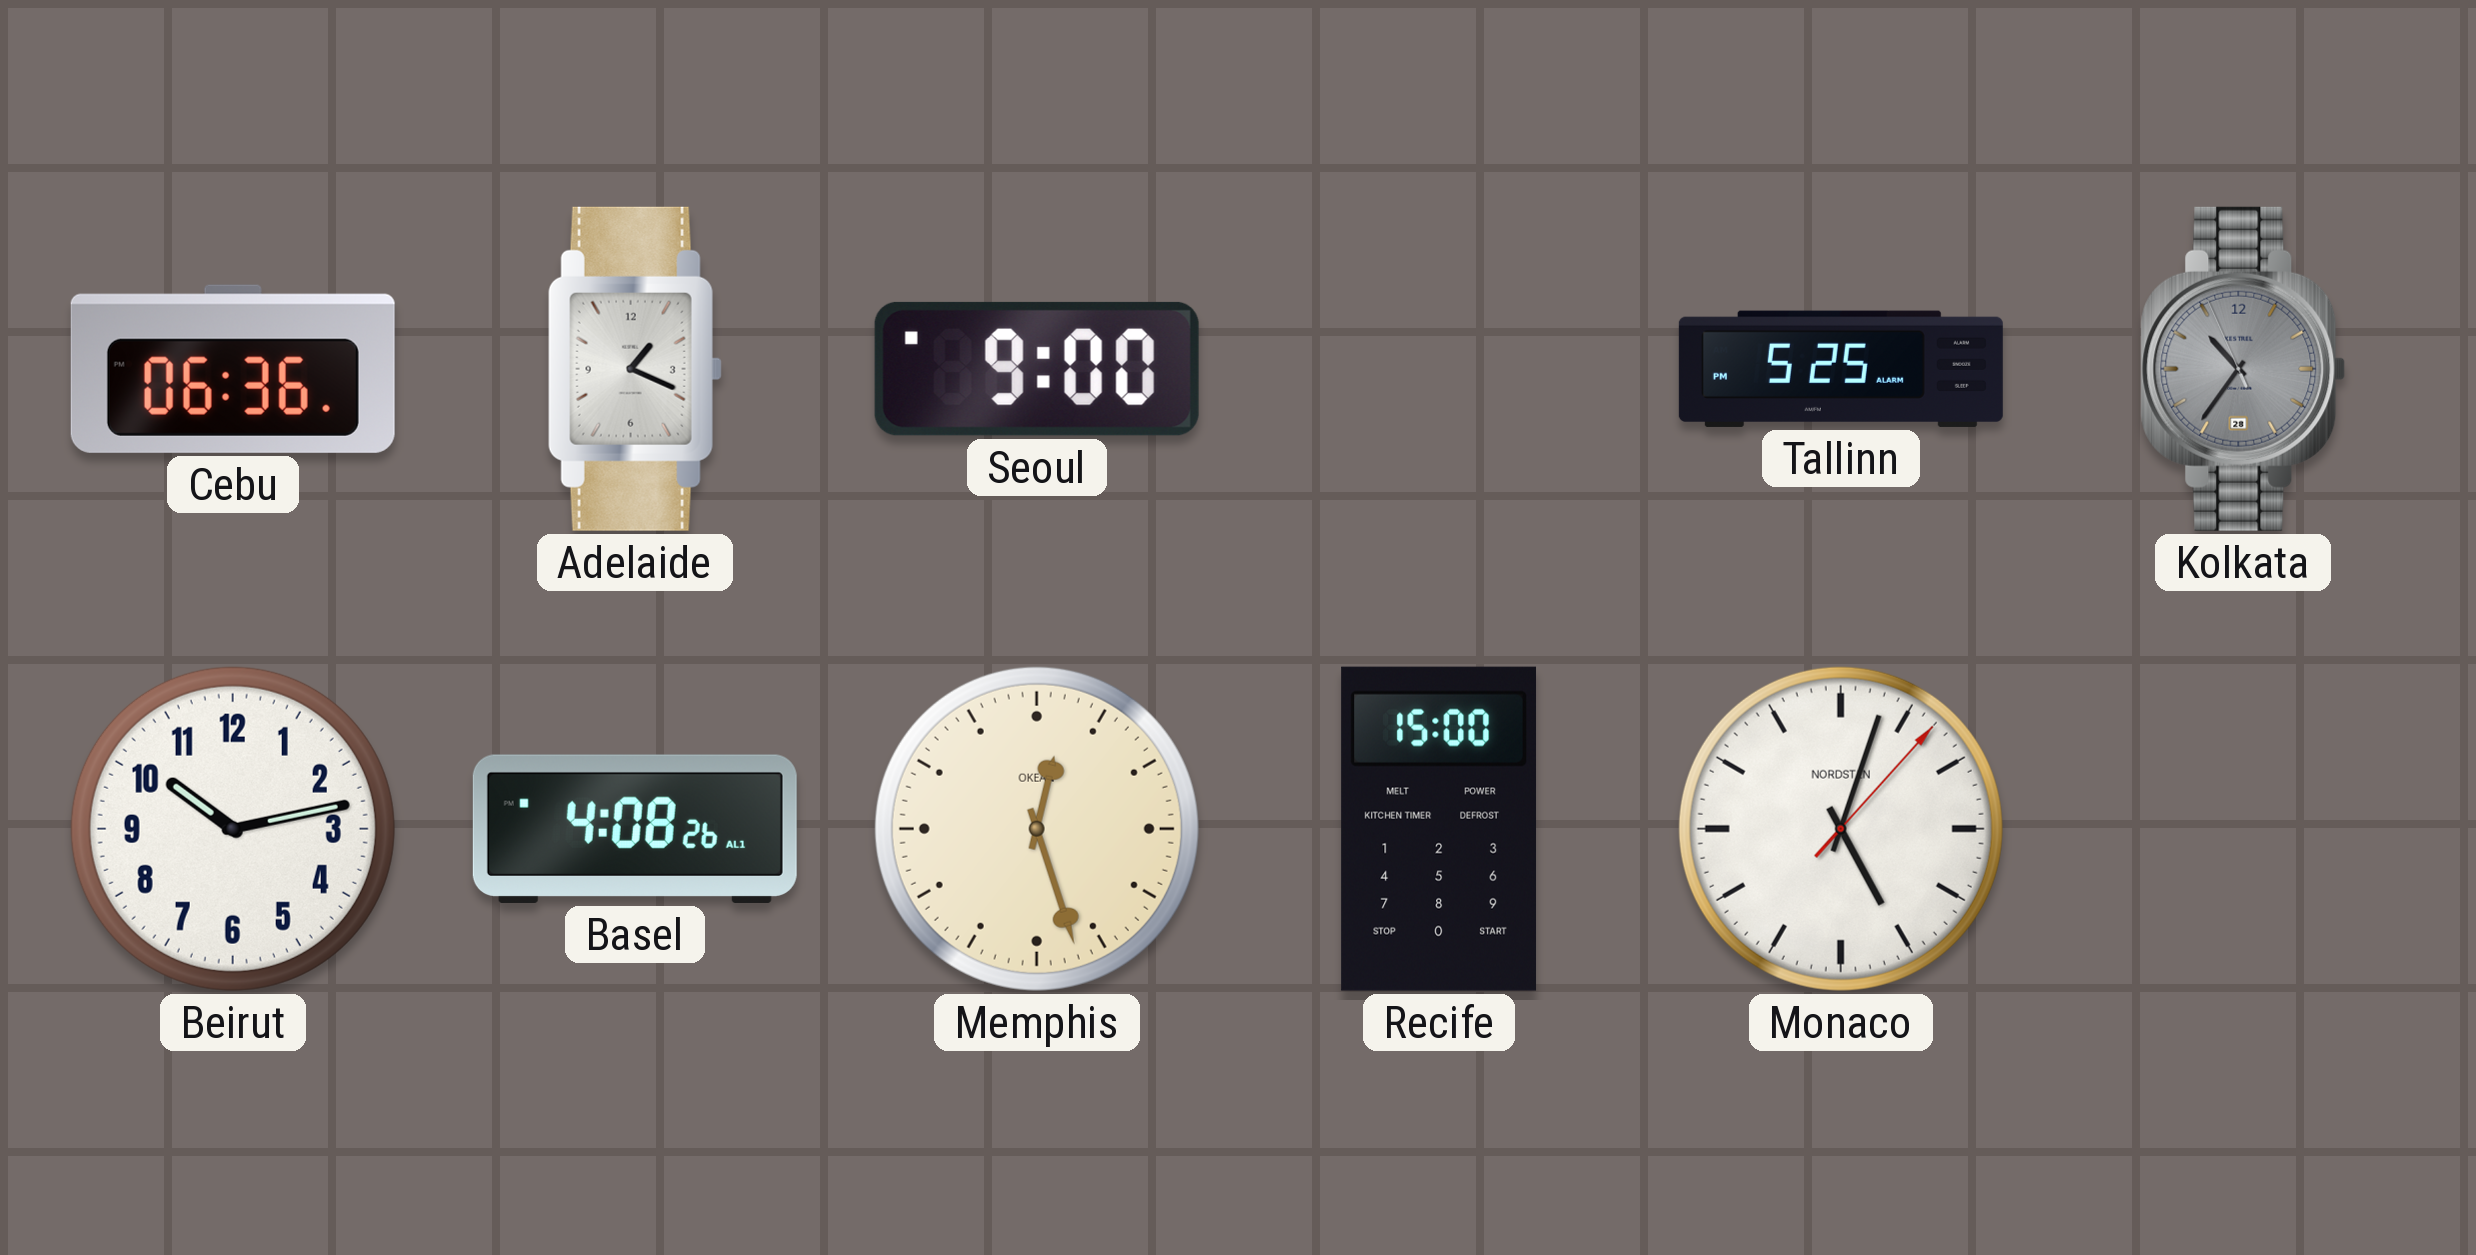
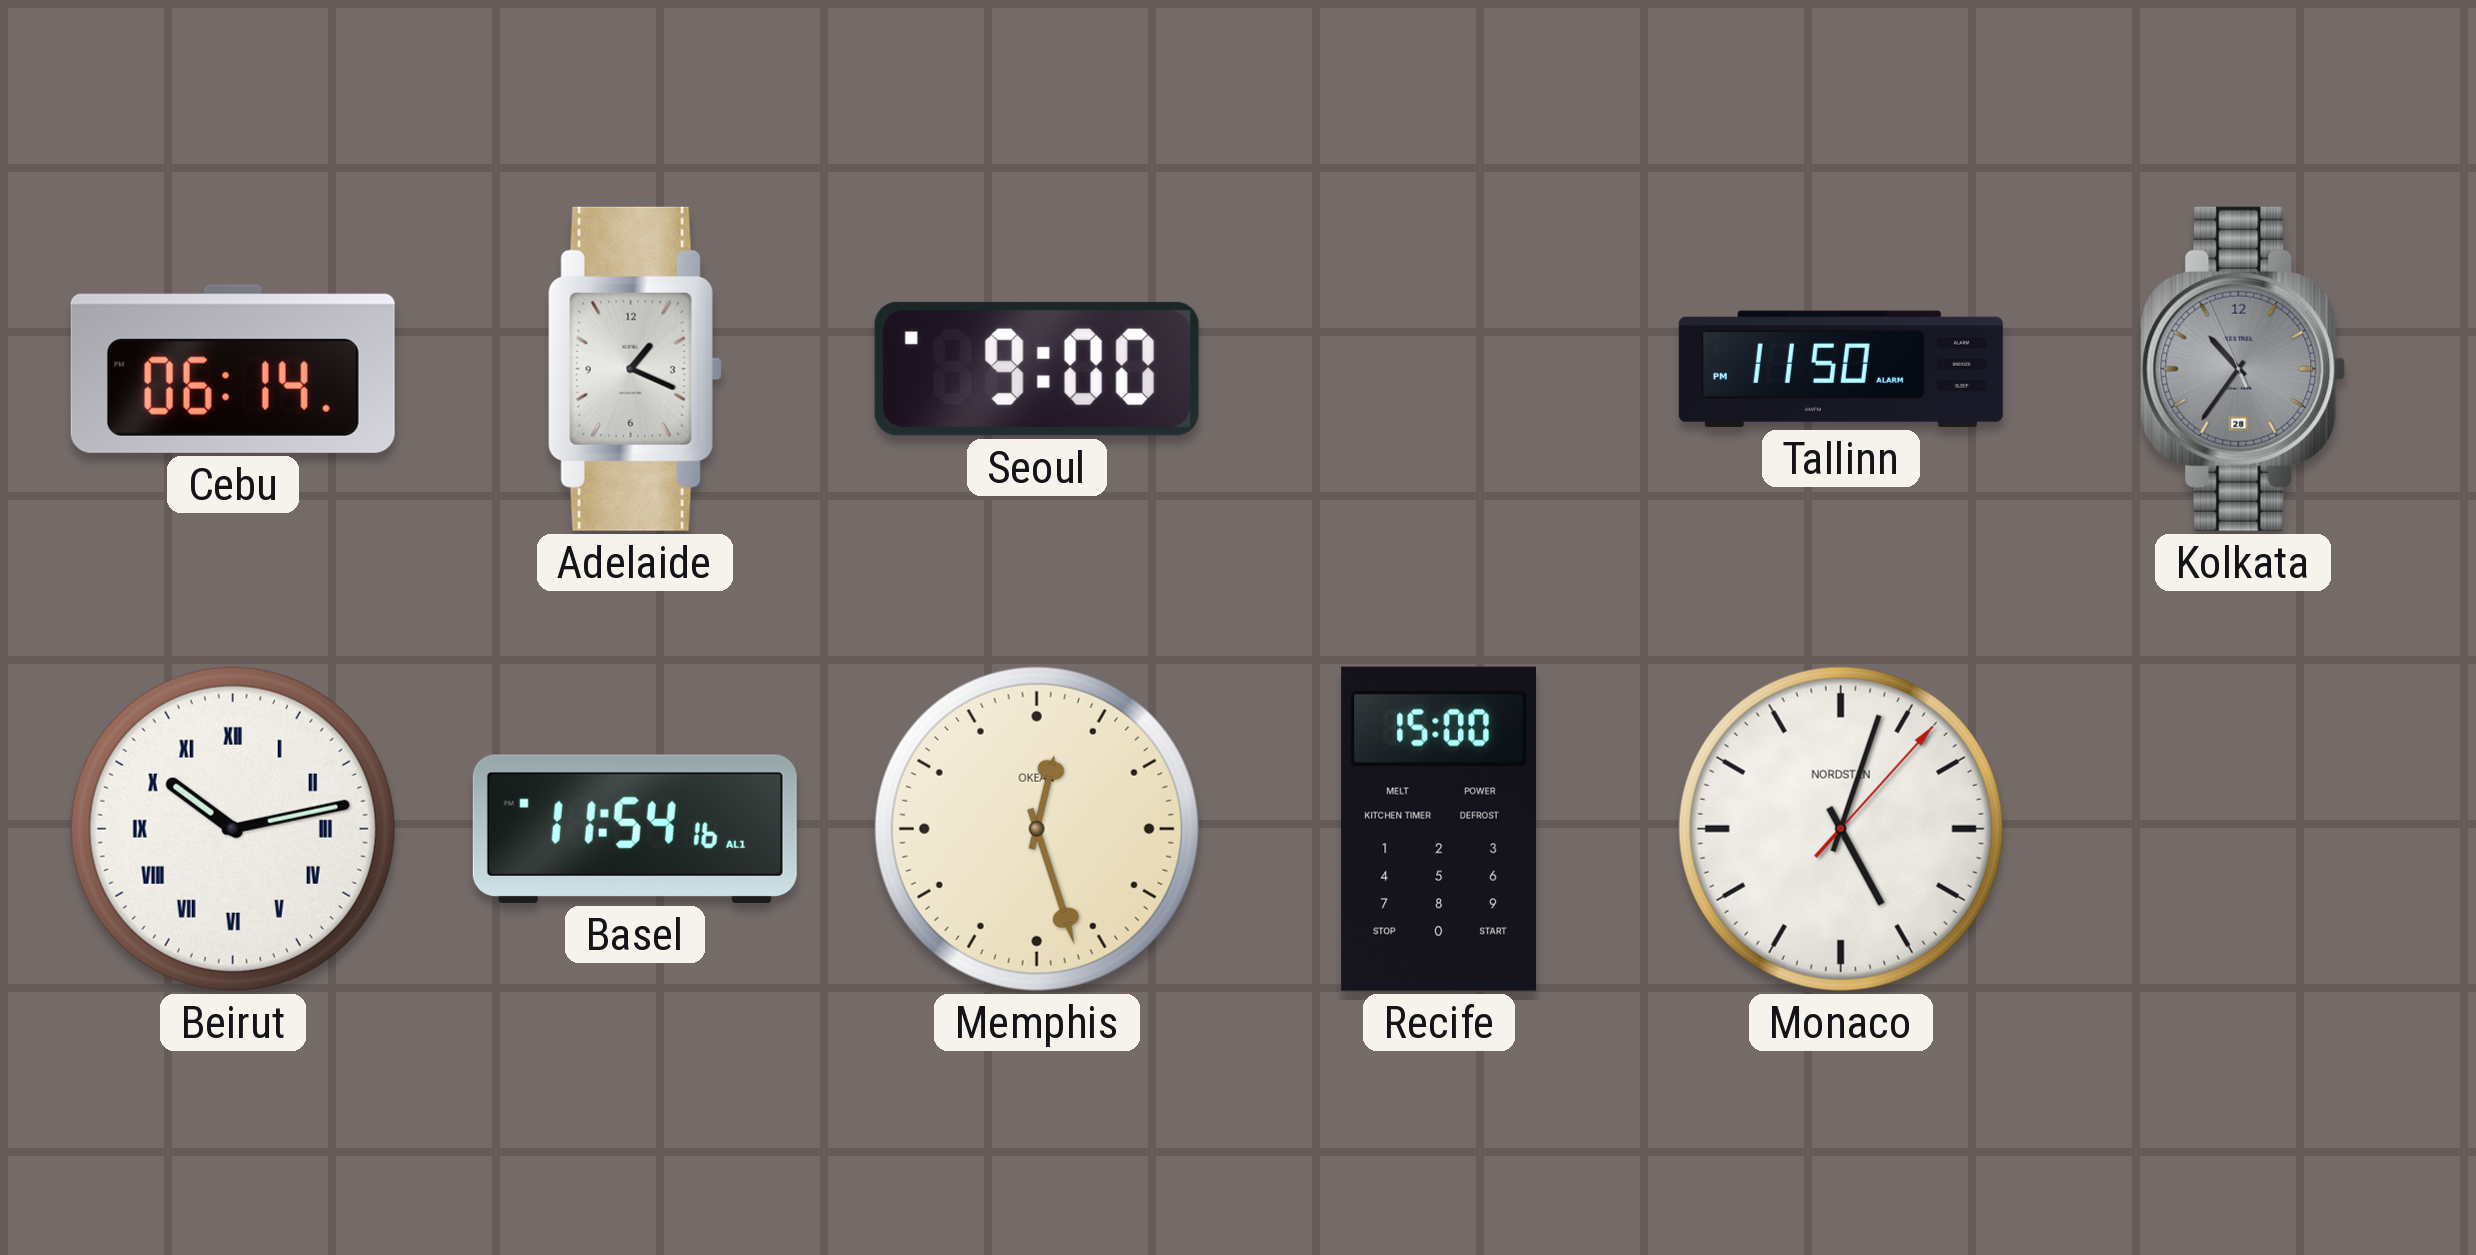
Cebu: 06:36 -> 06:14
Tallinn: 5:25 -> 11:50
Beirut numerals: Arabic -> Roman
Basel: 4:08 -> 11:54
